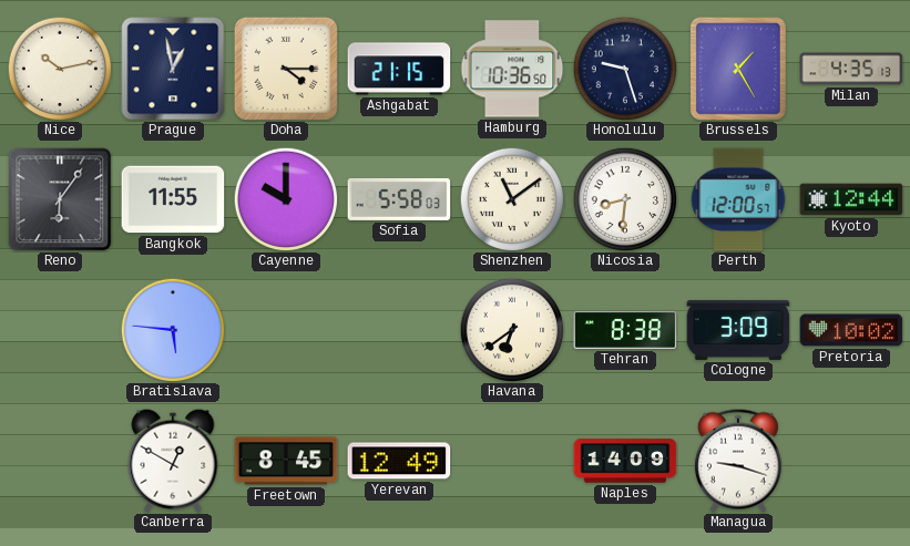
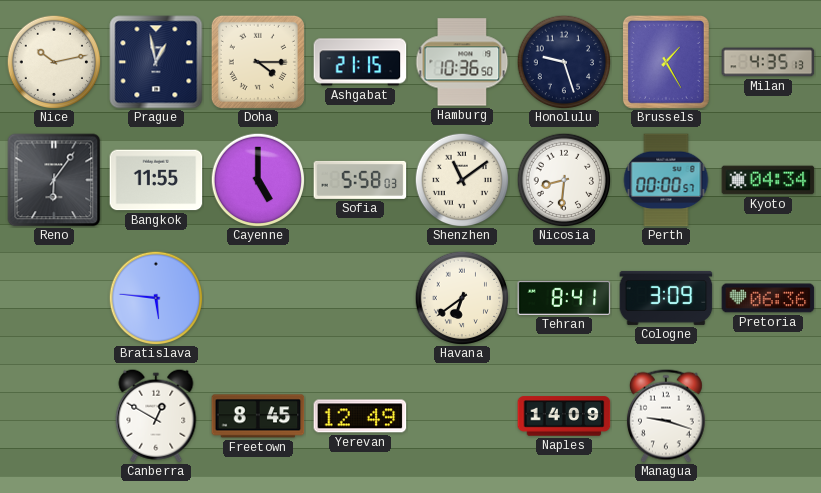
Cayenne: 10:00 -> 5:00
Perth: 12:00 -> 00:00
Kyoto: 12:44 -> 04:34
Tehran: 8:38 -> 8:41
Pretoria: 10:02 -> 06:36
